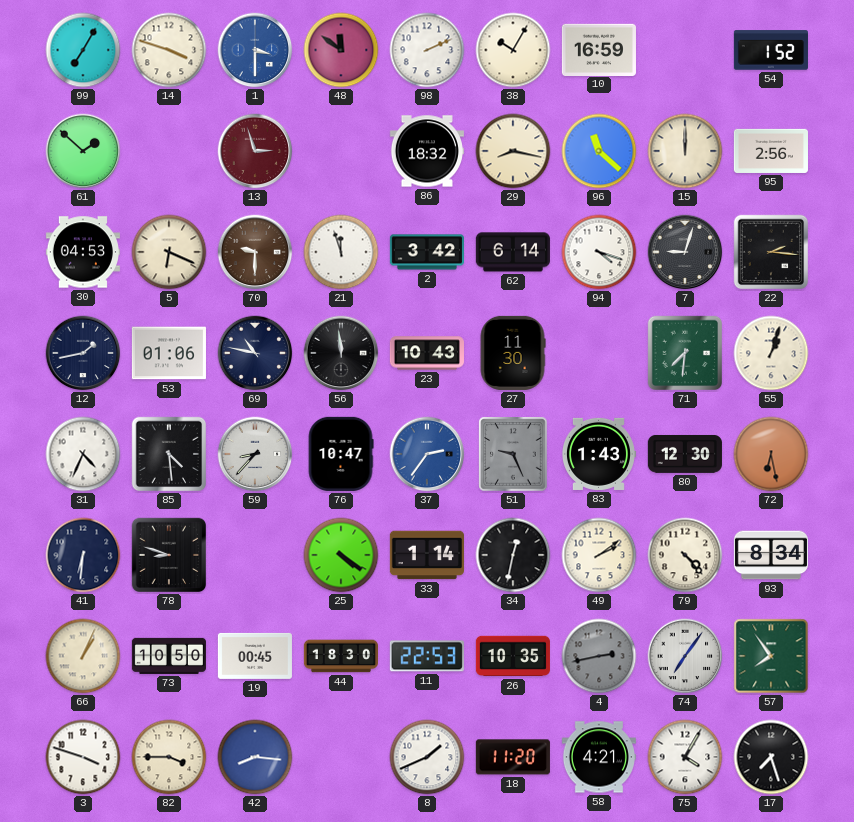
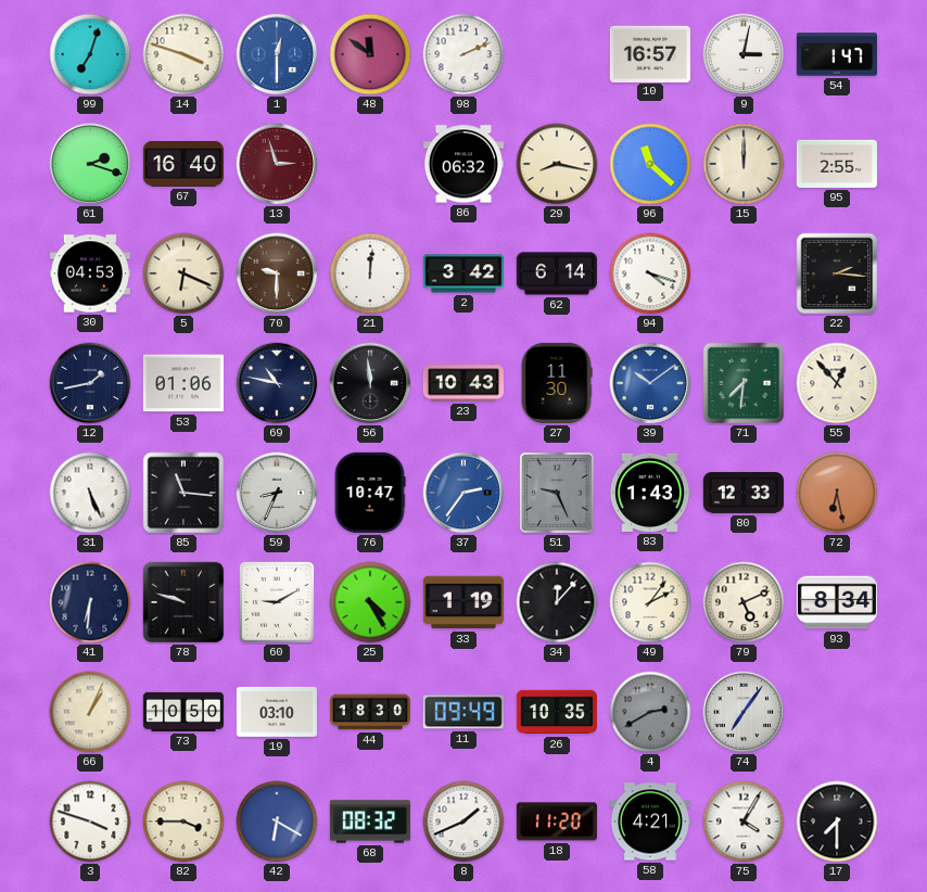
99: 7:05 -> 7:03
1: 3:30 -> 12:30
38: 10:05 -> none
10: 16:59 -> 16:57
9: none -> 3:02
54: 1:52 -> 1:47
61: 1:52 -> 2:18
67: none -> 16:40
86: 18:32 -> 06:32
95: 2:56 -> 2:55
21: 11:57 -> 12:01
7: 9:03 -> none
39: none -> 10:09
55: 1:03 -> 12:53
31: 4:34 -> 5:26
85: 4:29 -> 11:16
59: 8:37 -> 8:34
80: 12:30 -> 12:33
78: 8:48 -> 9:48
60: none -> 9:10
25: 4:21 -> 4:25
33: 1:14 -> 1:19
34: 12:32 -> 12:07
49: 2:09 -> 2:06
79: 4:23 -> 5:11
19: 00:45 -> 03:10
11: 22:53 -> 09:49
4: 2:43 -> 2:40
57: 7:54 -> none
42: 8:16 -> 6:20
68: none -> 08:32
17: 7:27 -> 7:30
